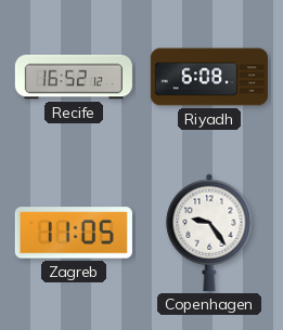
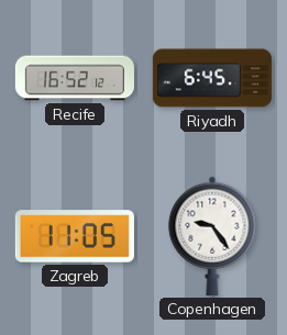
Riyadh: 6:08 -> 6:45
